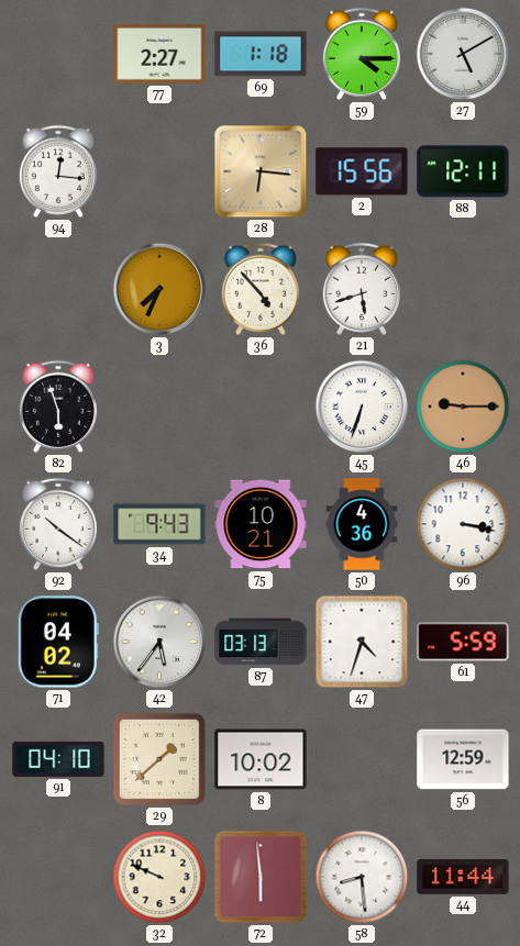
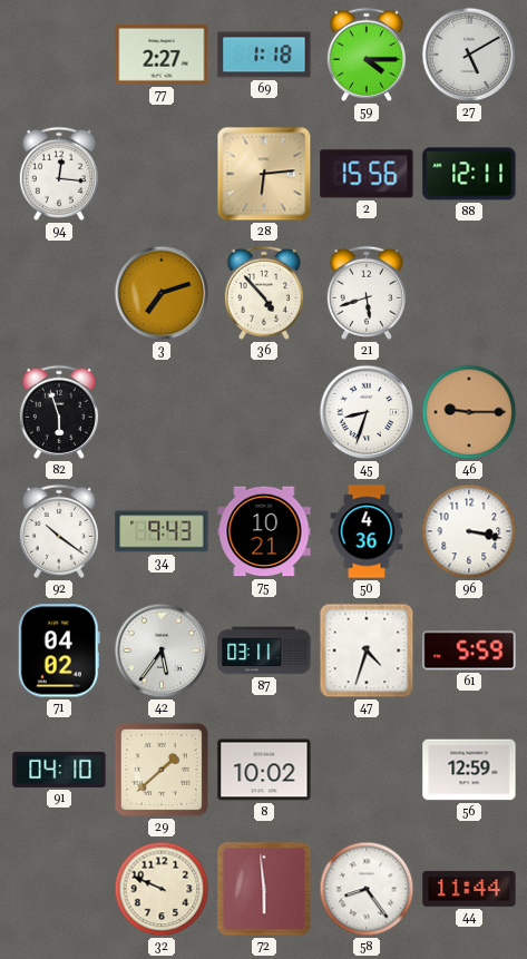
28: 6:16 -> 6:14
3: 7:34 -> 7:12
45: 6:33 -> 8:33
87: 03:13 -> 03:11
58: 8:29 -> 8:24
